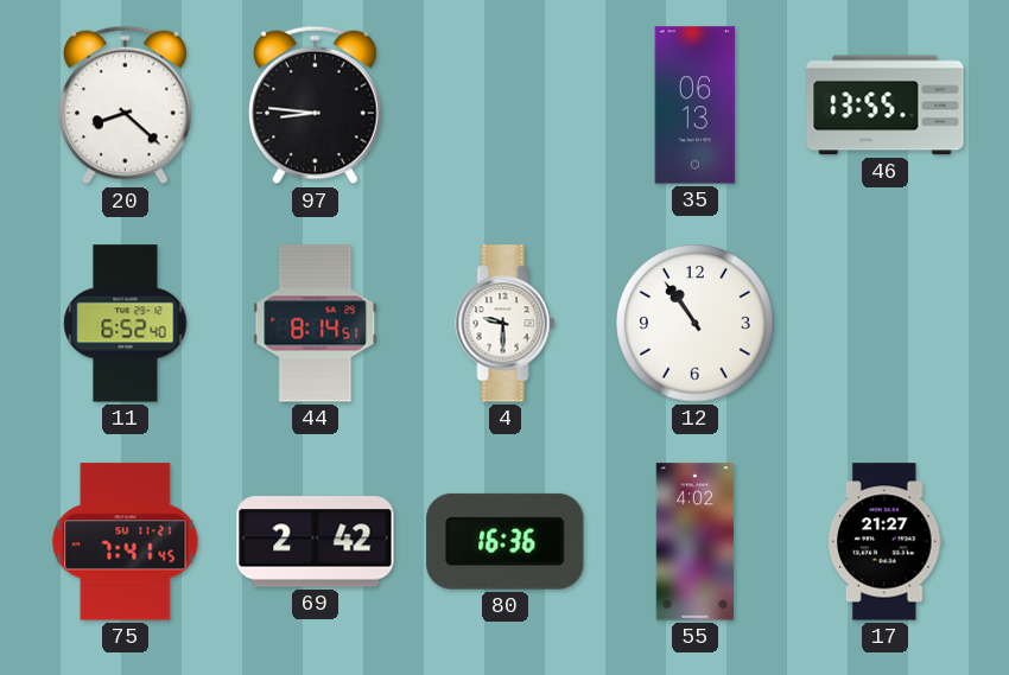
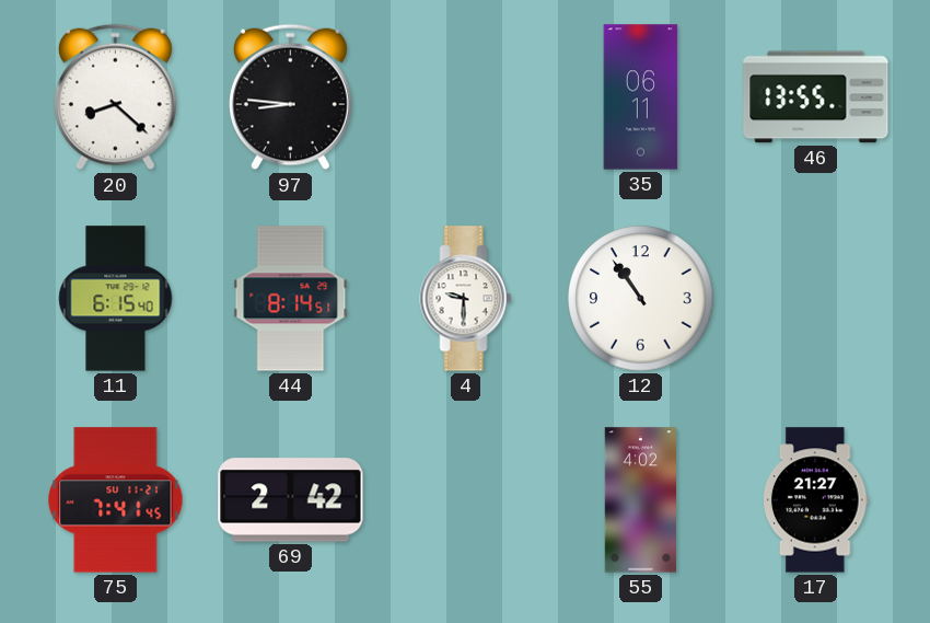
35: 06:13 -> 06:11
11: 6:52 -> 6:15
80: 16:36 -> none
